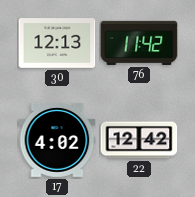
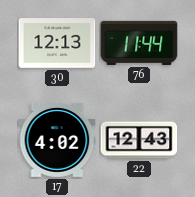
76: 11:42 -> 11:44
22: 12:42 -> 12:43
